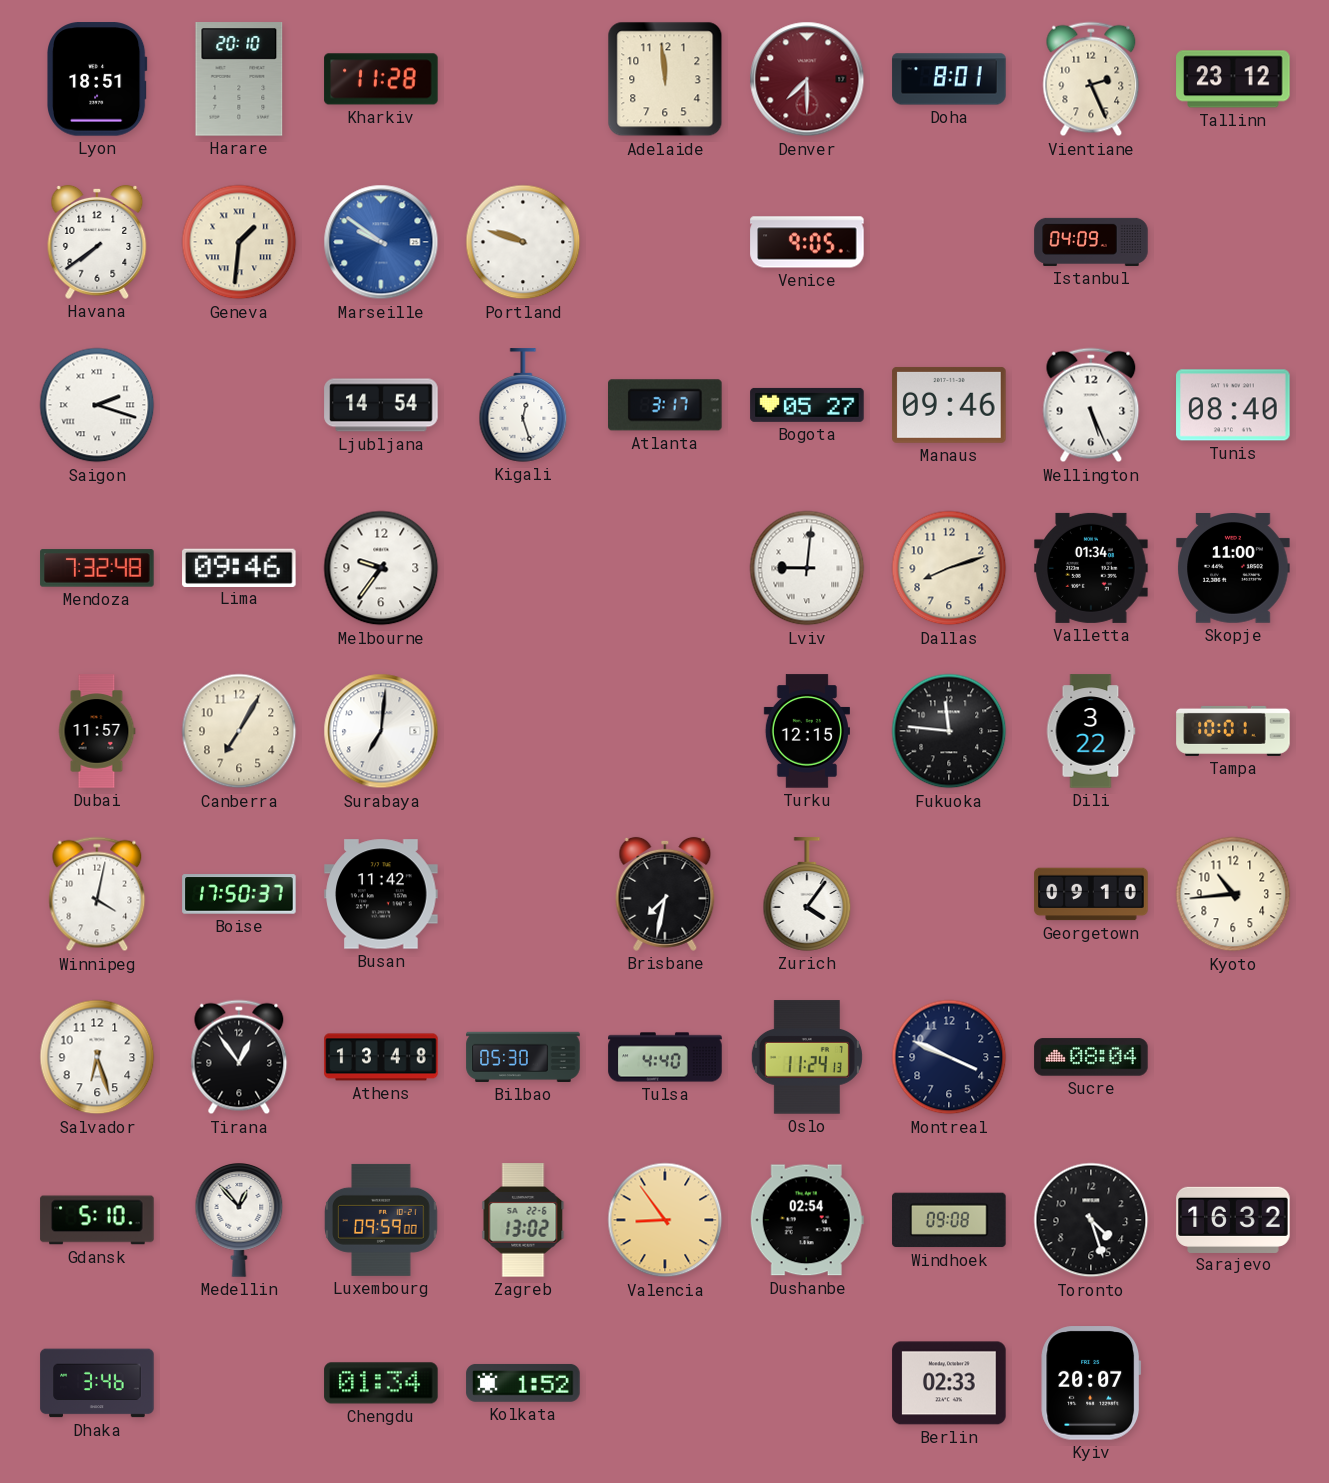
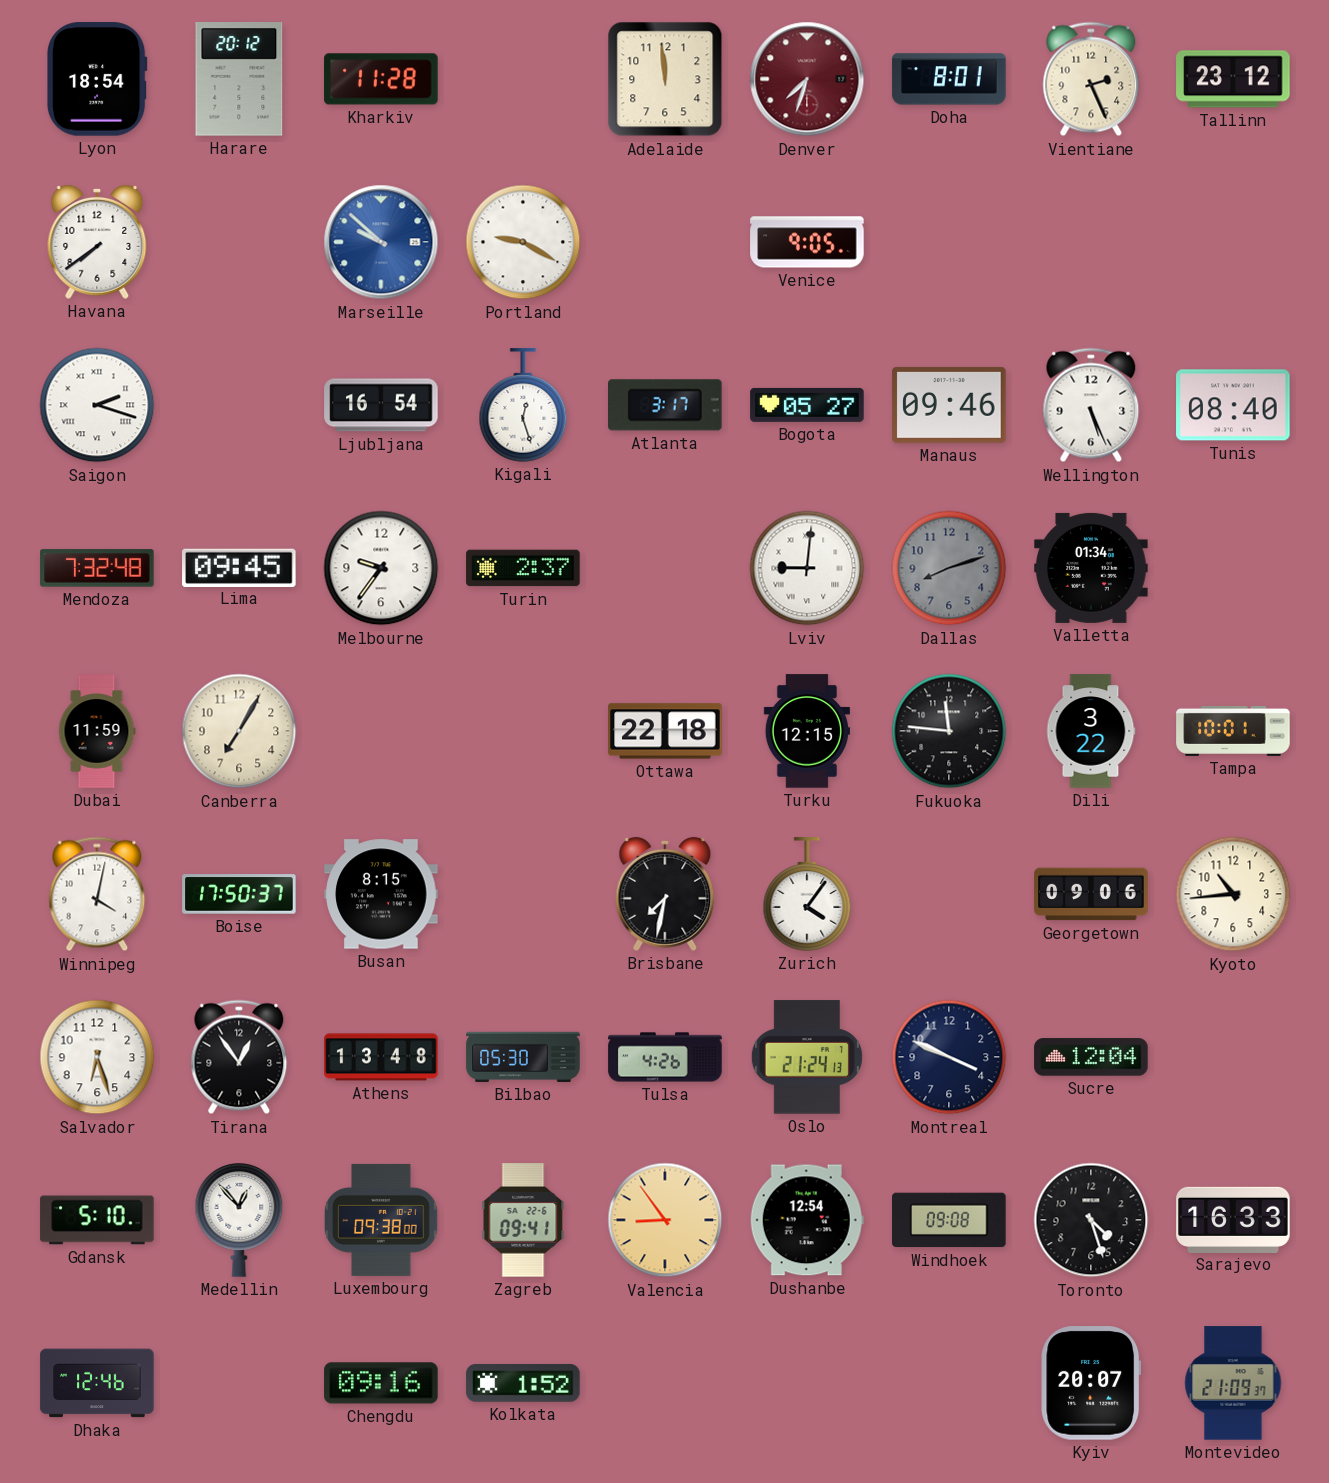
Lyon: 18:51 -> 18:54
Harare: 20:10 -> 20:12
Denver: 7:30 -> 7:33
Geneva: 1:31 -> none
Marseille: 9:51 -> 9:52
Portland: 9:48 -> 9:20
Istanbul: 04:09 -> none
Ljubljana: 14:54 -> 16:54
Lima: 09:46 -> 09:45
Turin: none -> 2:37
Dallas dial: cream -> grey
Skopje: 11:00 -> none
Dubai: 11:57 -> 11:59
Surabaya: 7:01 -> none
Ottawa: none -> 22:18
Busan: 11:42 -> 8:15
Georgetown: 09:10 -> 09:06
Tulsa: 4:40 -> 4:26
Oslo: 11:24 -> 21:24
Sucre: 08:04 -> 12:04
Luxembourg: 09:59 -> 09:38
Zagreb: 13:02 -> 09:41
Dushanbe: 02:54 -> 12:54
Sarajevo: 16:32 -> 16:33
Dhaka: 3:46 -> 12:46
Chengdu: 01:34 -> 09:16
Berlin: 02:33 -> none
Montevideo: none -> 21:09
